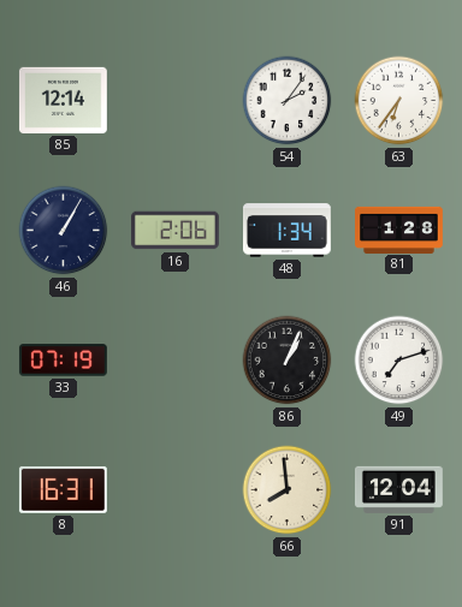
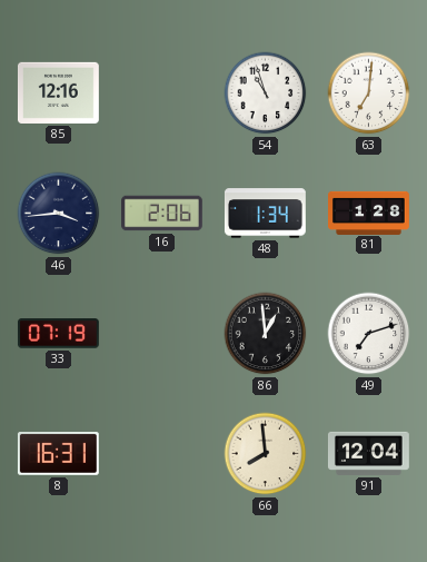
85: 12:14 -> 12:16
54: 2:06 -> 10:57
63: 6:36 -> 7:01
46: 1:05 -> 3:44
86: 1:04 -> 12:59
